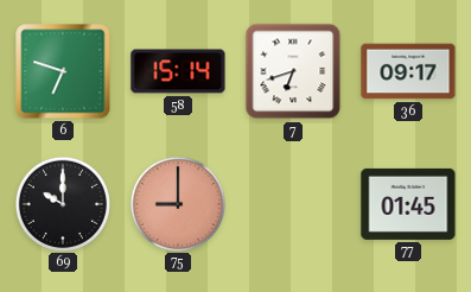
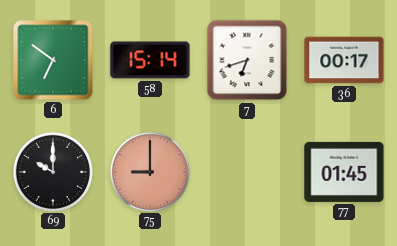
6: 6:48 -> 6:51
36: 09:17 -> 00:17
